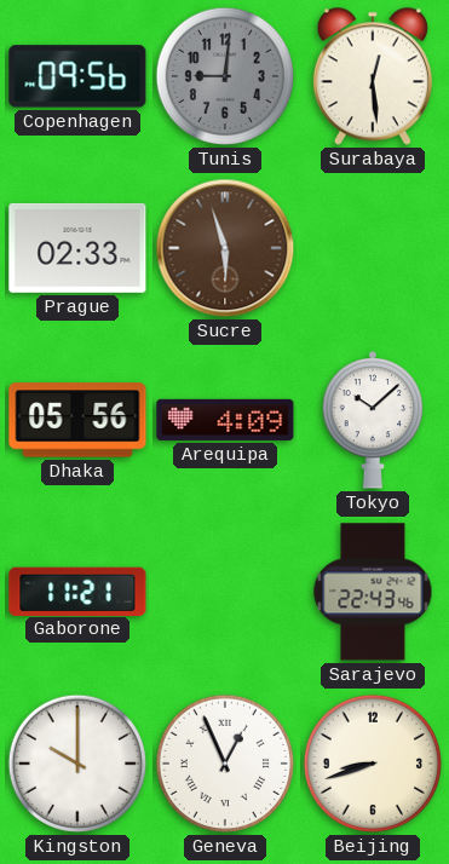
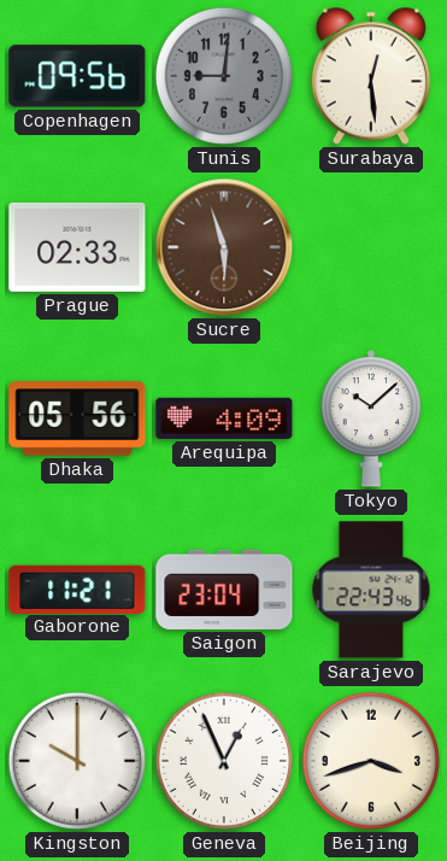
Saigon: none -> 23:04
Beijing: 8:42 -> 3:42
